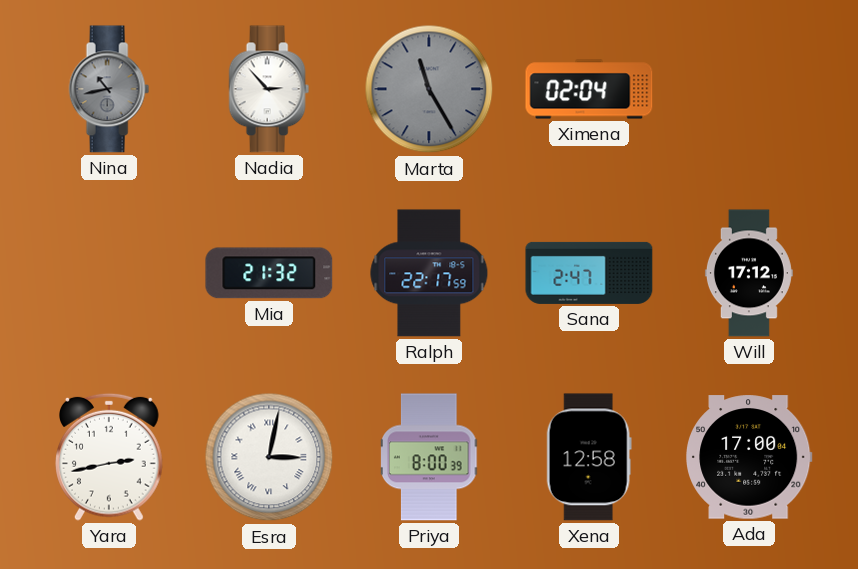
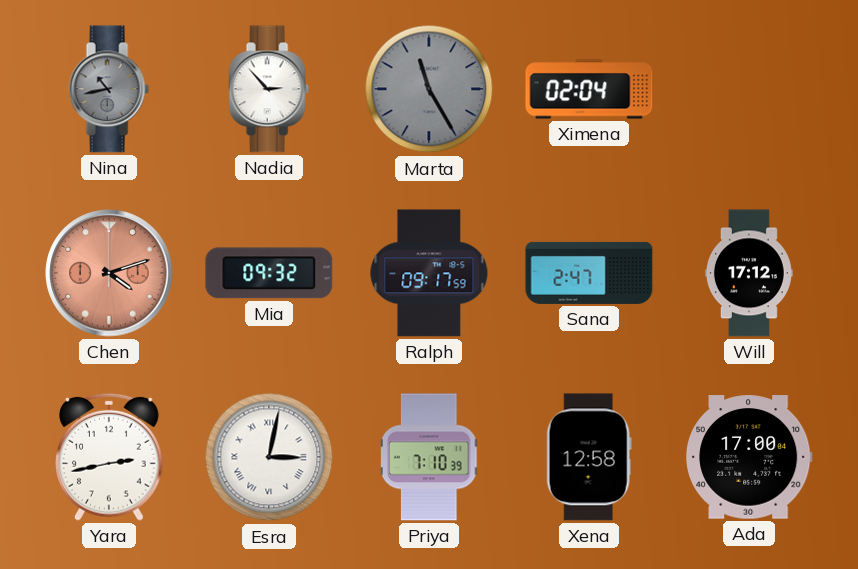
Chen: none -> 4:12
Mia: 21:32 -> 09:32
Ralph: 22:17 -> 09:17
Priya: 8:00 -> 7:10
